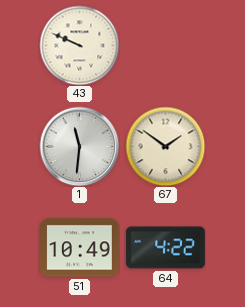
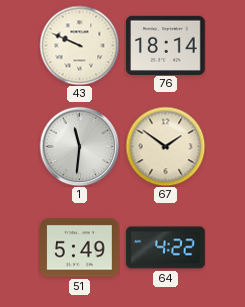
76: none -> 18:14
51: 10:49 -> 5:49
